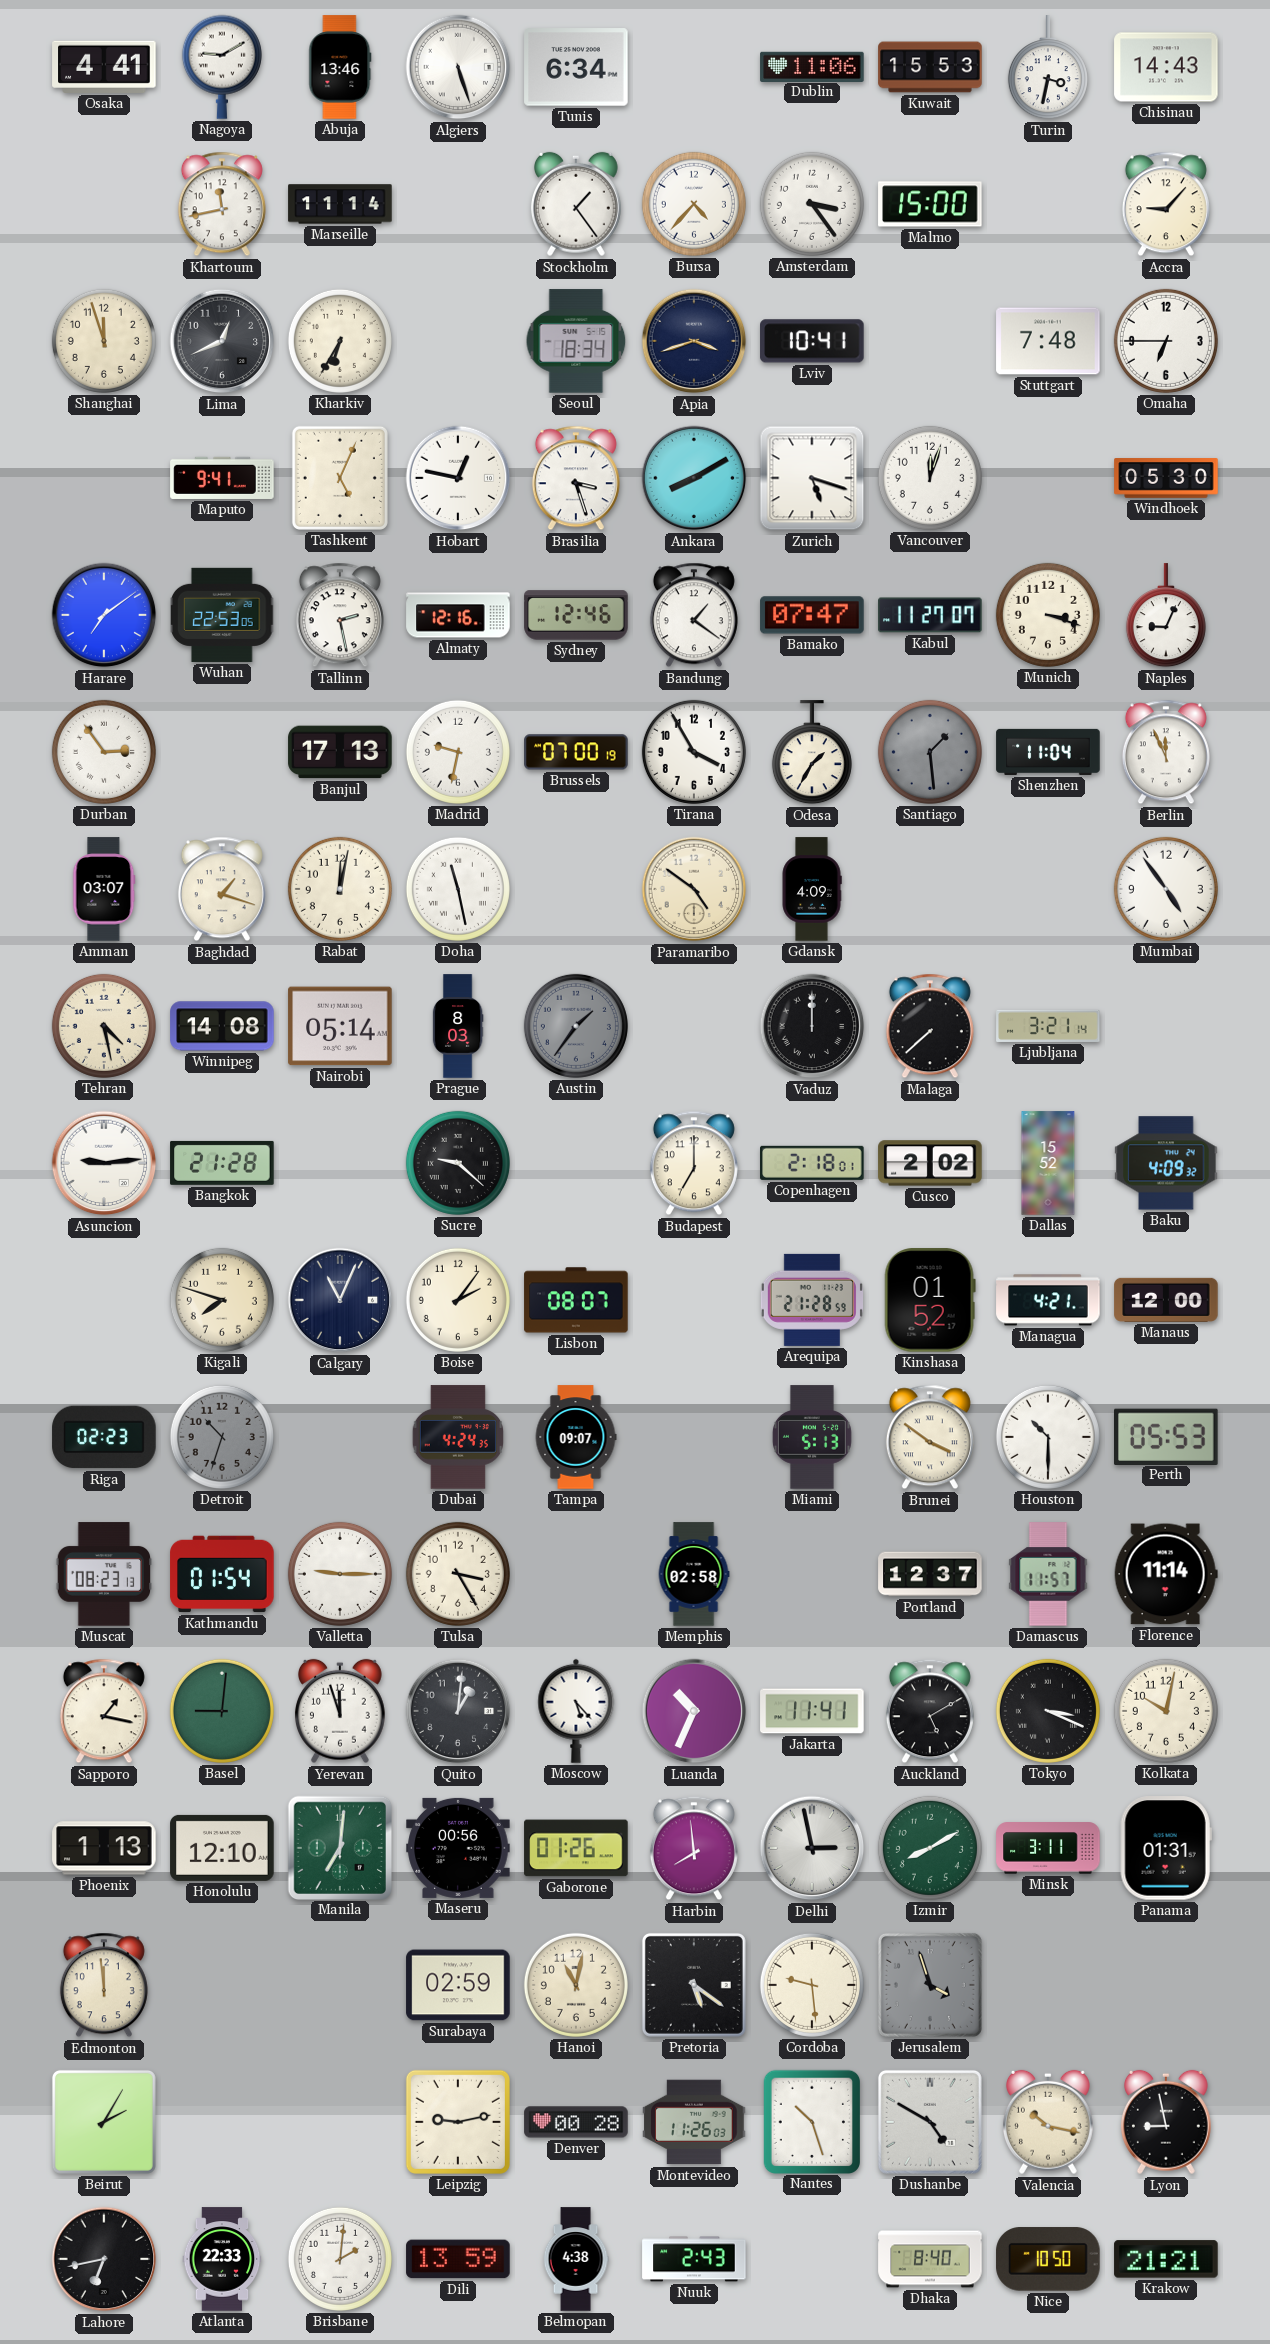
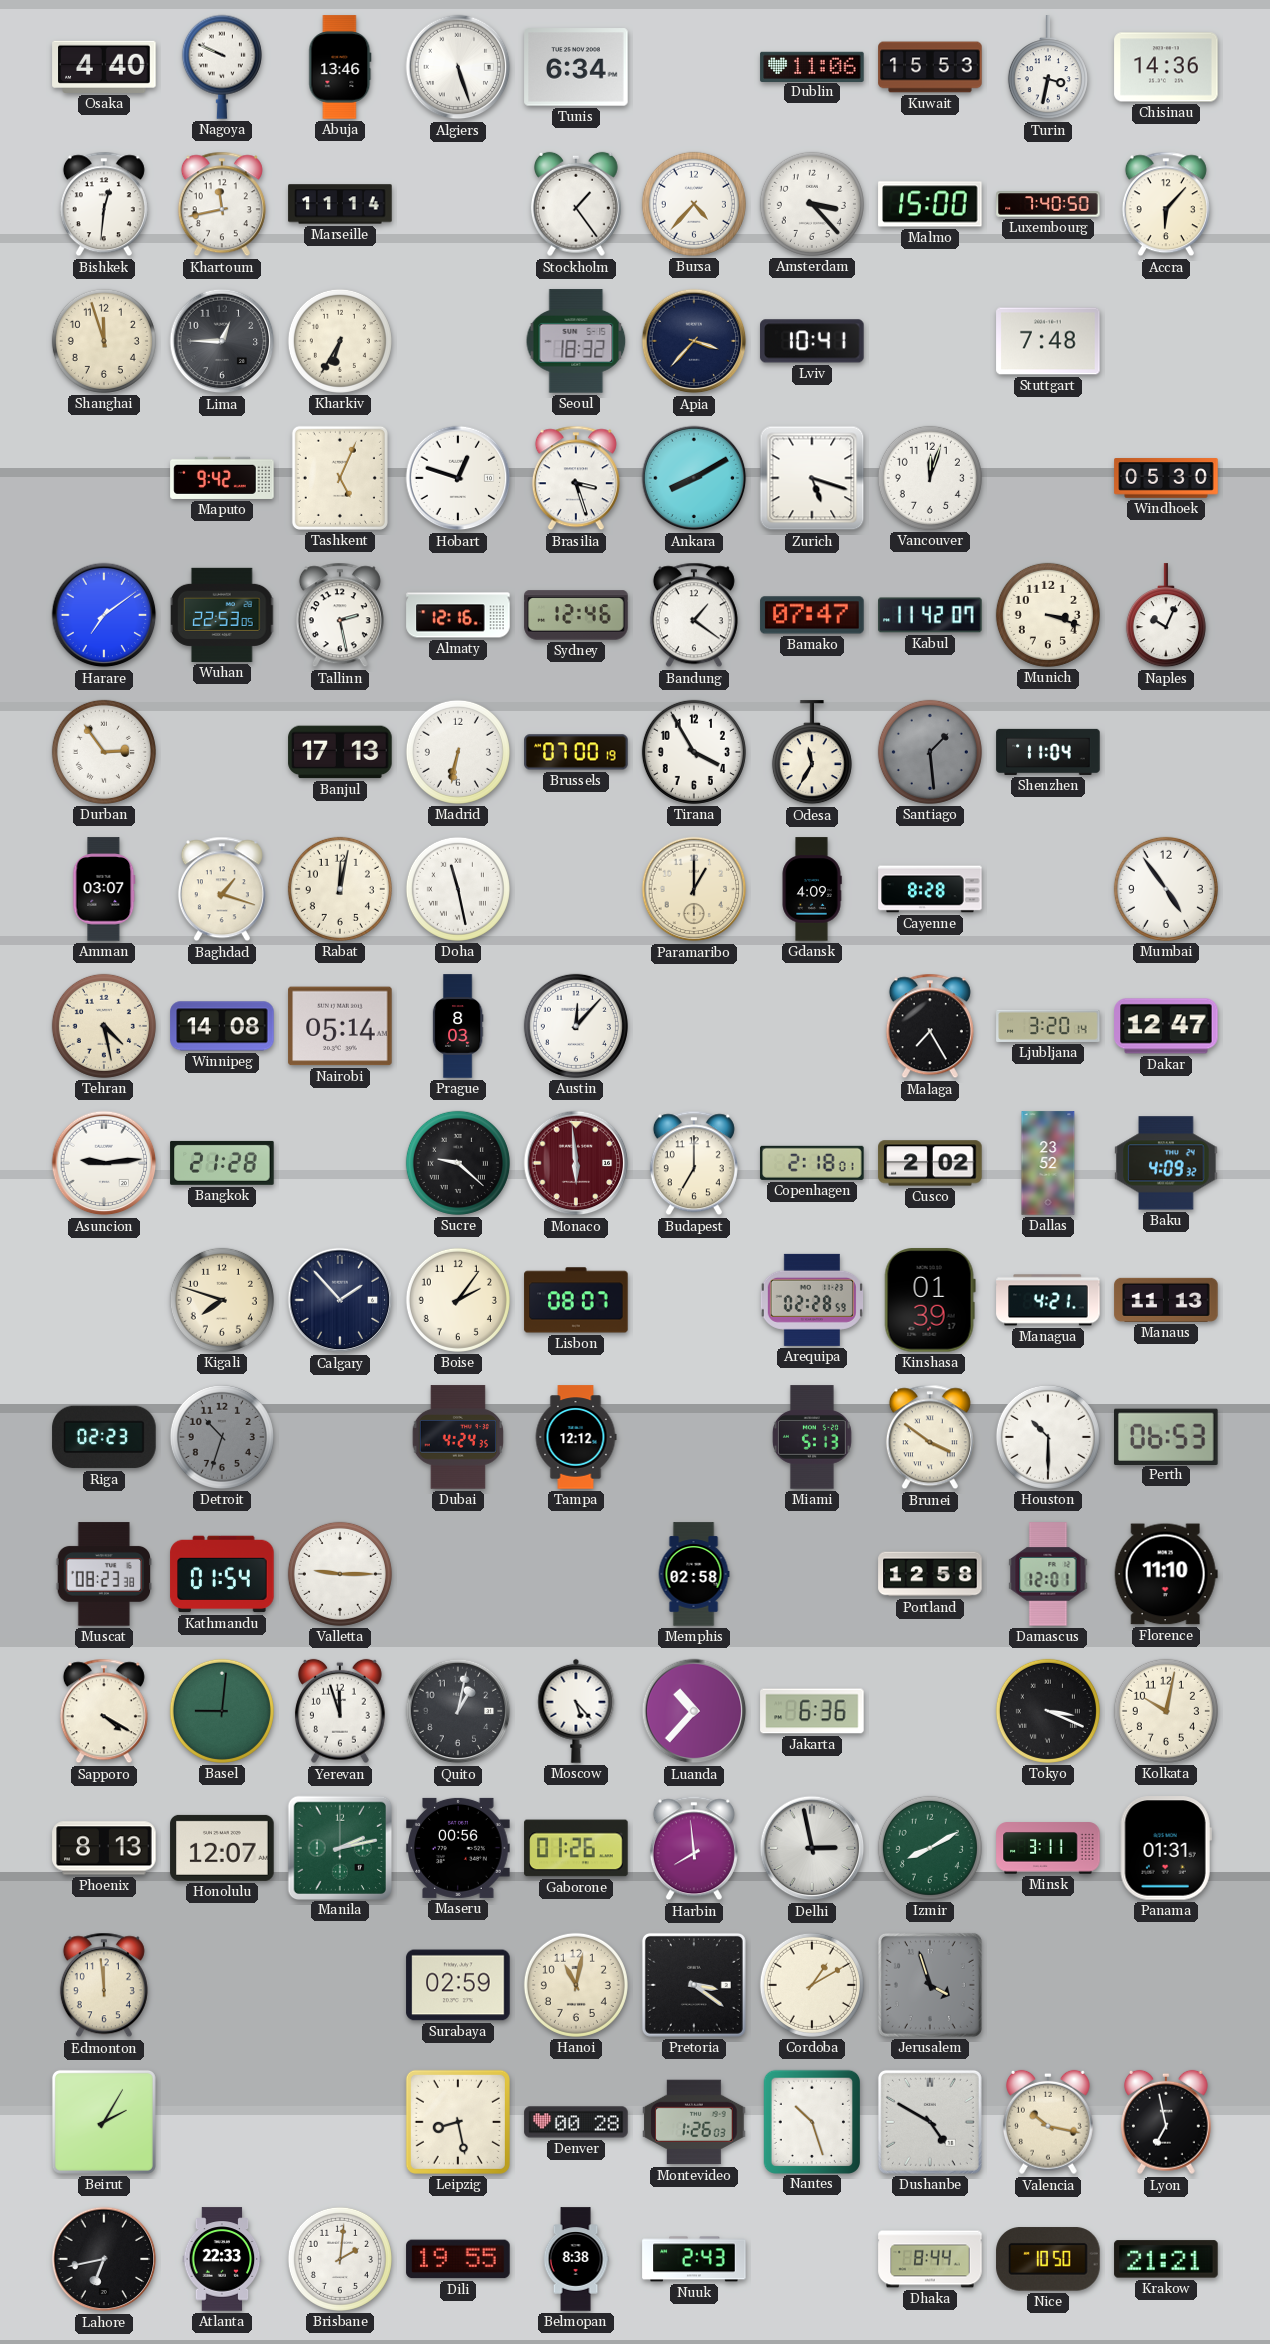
Osaka: 4:41 -> 4:40
Nagoya: 9:10 -> 9:49
Chisinau: 14:43 -> 14:36
Bishkek: none -> 12:31
Amsterdam: 3:24 -> 3:23
Luxembourg: none -> 7:40
Accra: 9:07 -> 6:07
Lima: 12:41 -> 12:45
Seoul: 18:34 -> 18:32
Apia: 3:42 -> 3:37
Omaha: 6:45 -> none
Maputo: 9:41 -> 9:42
Hobart: 12:47 -> 12:48
Kabul: 11:27 -> 11:42
Naples: 9:04 -> 10:04
Madrid: 9:32 -> 6:32
Odesa: 1:35 -> 11:35
Berlin: 11:56 -> none
Paramaribo: 4:51 -> 1:00
Cayenne: none -> 8:28
Austin: 1:36 -> 12:07
Austin dial: grey -> white
Vaduz: 12:00 -> none
Malaga: 7:38 -> 7:25
Ljubljana: 3:21 -> 3:20
Dakar: none -> 12:47
Monaco: none -> 5:59
Dallas: 15:52 -> 23:52
Calgary: 11:04 -> 1:53
Arequipa: 21:28 -> 02:28
Kinshasa: 01:52 -> 01:39
Manaus: 12:00 -> 11:13
Tampa: 09:07 -> 12:12
Perth: 05:53 -> 06:53
Muscat: 08:23:13 -> 08:23:38
Tulsa: 3:25 -> none
Portland: 12:37 -> 12:58
Damascus: 11:57 -> 12:01
Florence: 11:14 -> 11:10
Sapporo: 1:17 -> 4:20
Quito: 1:01 -> 1:02
Luanda: 10:34 -> 10:37
Jakarta: 11:41 -> 6:36
Auckland: 5:10 -> none
Phoenix: 1:13 -> 8:13
Honolulu: 12:10 -> 12:07
Manila: 7:01 -> 2:13
Pretoria: 5:21 -> 3:21
Cordoba: 9:29 -> 1:10
Leipzig: 9:13 -> 8:28
Montevideo: 11:26 -> 1:26
Lyon: 8:58 -> 6:58
Dili: 13:59 -> 19:55
Belmopan: 4:38 -> 8:38
Dhaka: 8:40 -> 8:44
